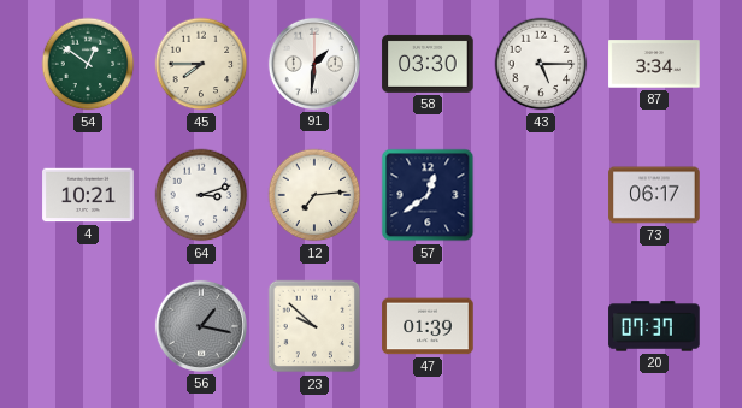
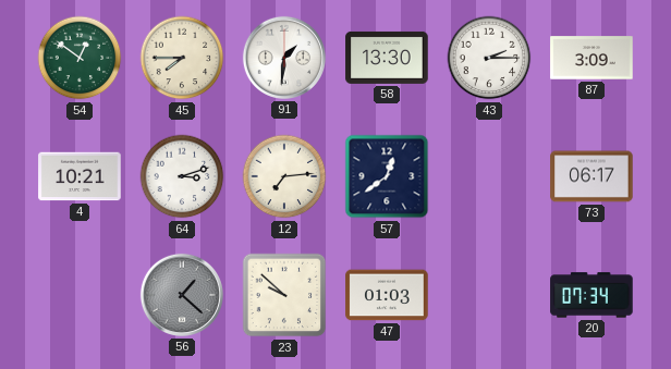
58: 03:30 -> 13:30
43: 5:15 -> 2:15
87: 3:34 -> 3:09
56: 1:17 -> 1:22
47: 01:39 -> 01:03
20: 07:37 -> 07:34
